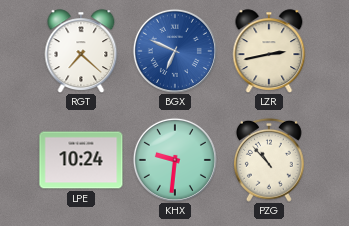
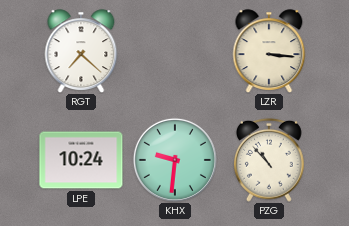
BGX: 6:49 -> none
LZR: 2:43 -> 3:16
